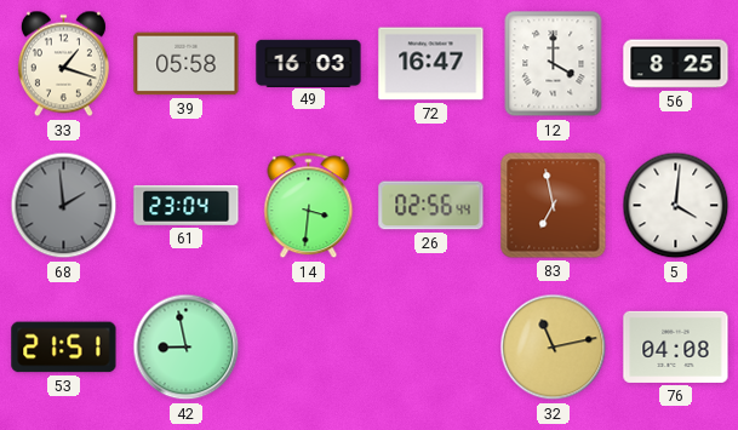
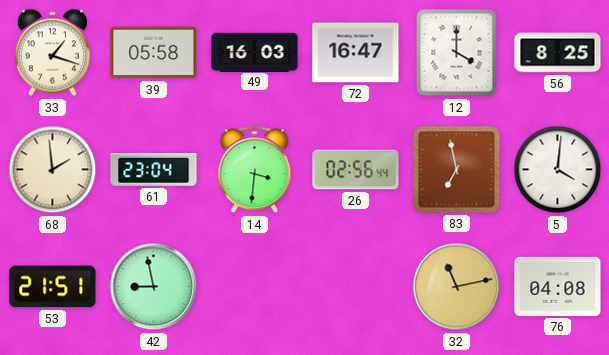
68 dial: grey -> cream
